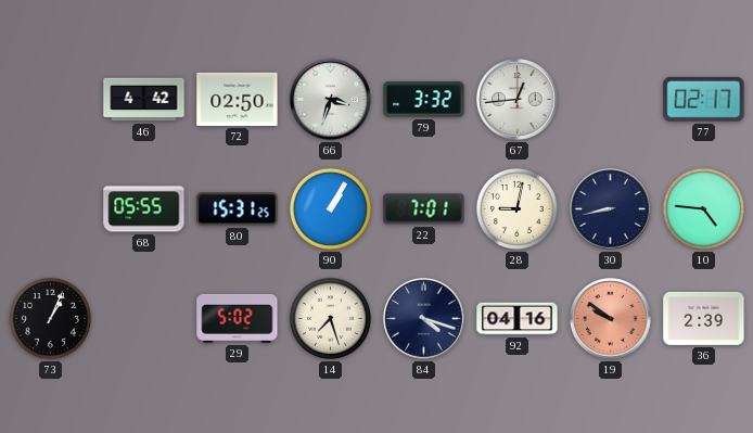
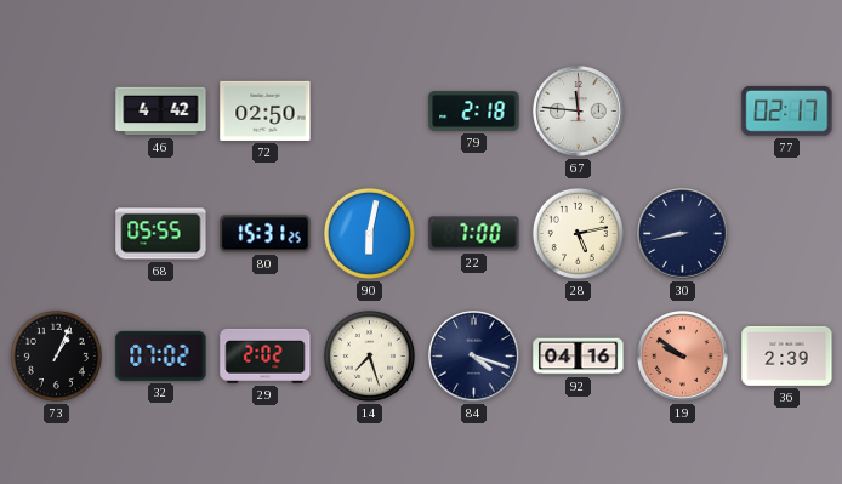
66: 3:33 -> none
79: 3:32 -> 2:18
67: 12:44 -> 11:46
90: 1:05 -> 6:02
22: 7:01 -> 7:00
28: 9:02 -> 5:13
10: 4:46 -> none
32: none -> 07:02
29: 5:02 -> 2:02
